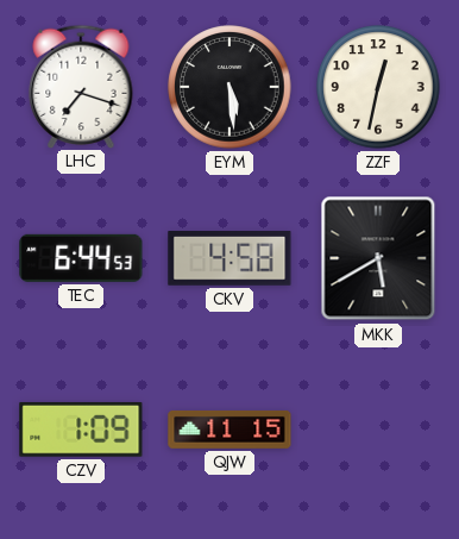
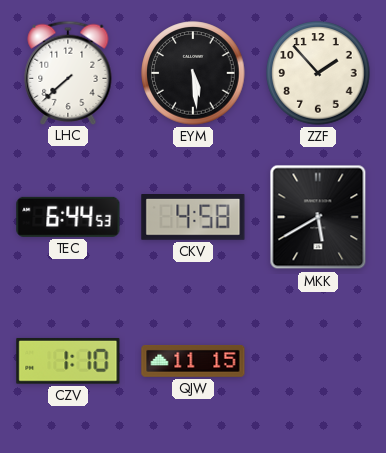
LHC: 7:18 -> 7:38
ZZF: 12:32 -> 1:53
CZV: 1:09 -> 1:10
